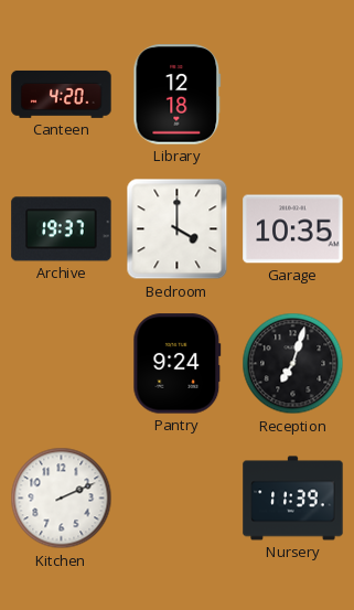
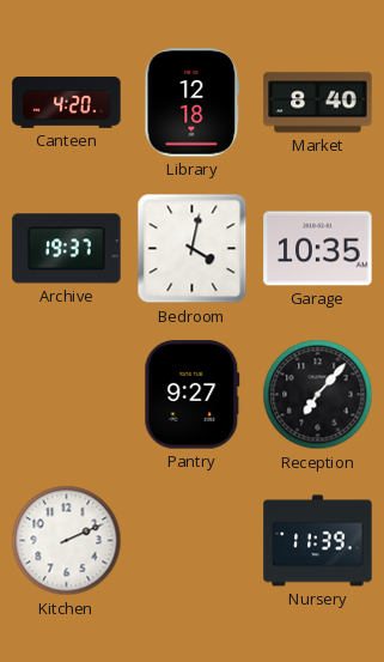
Market: none -> 8:40
Bedroom: 4:00 -> 4:02
Pantry: 9:24 -> 9:27
Reception: 7:03 -> 7:07
